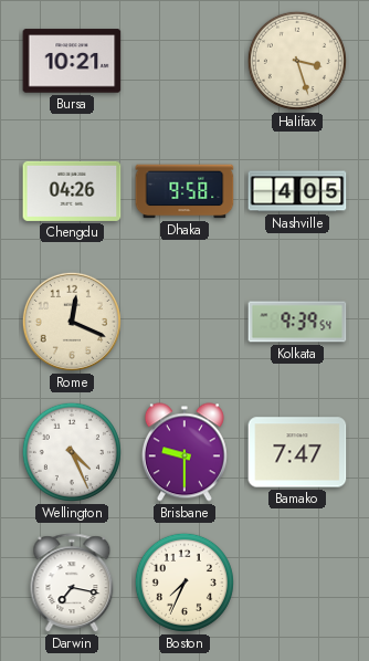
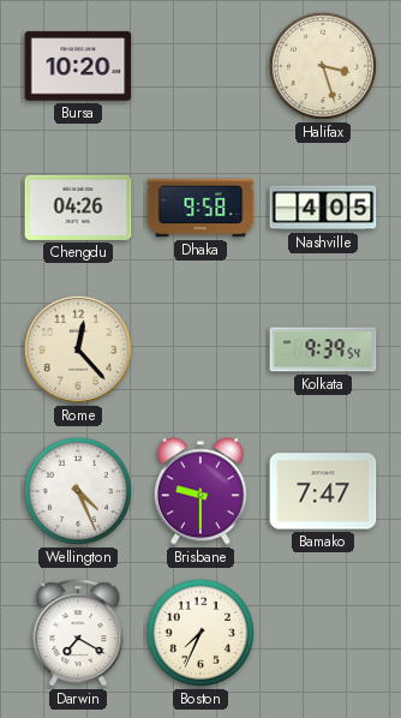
Bursa: 10:21 -> 10:20
Rome: 12:19 -> 12:23
Darwin: 7:17 -> 7:20
